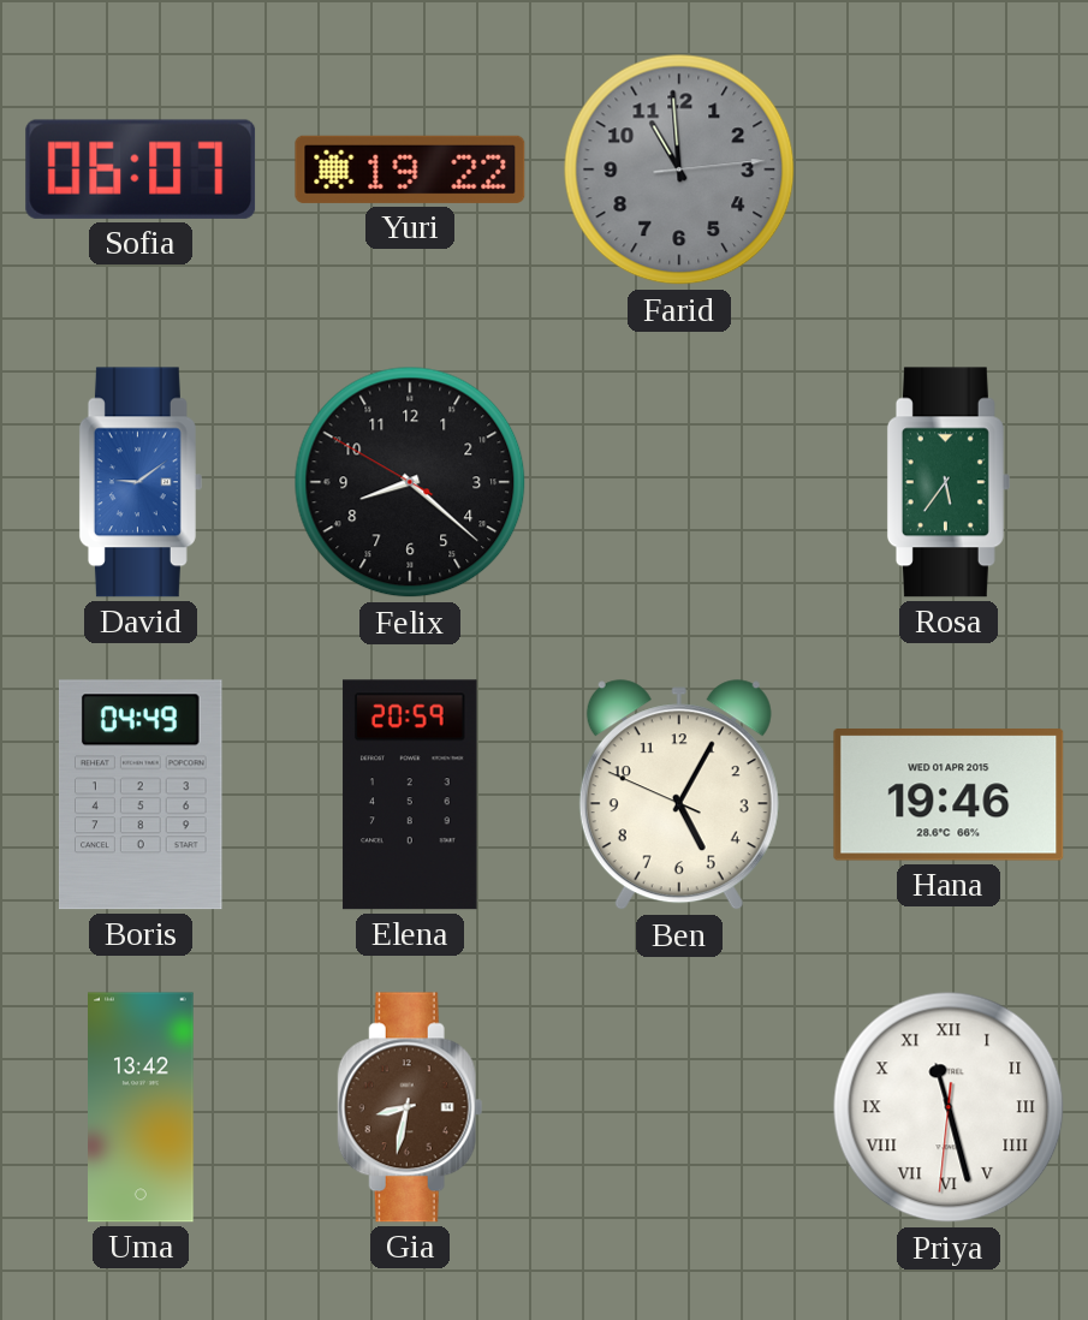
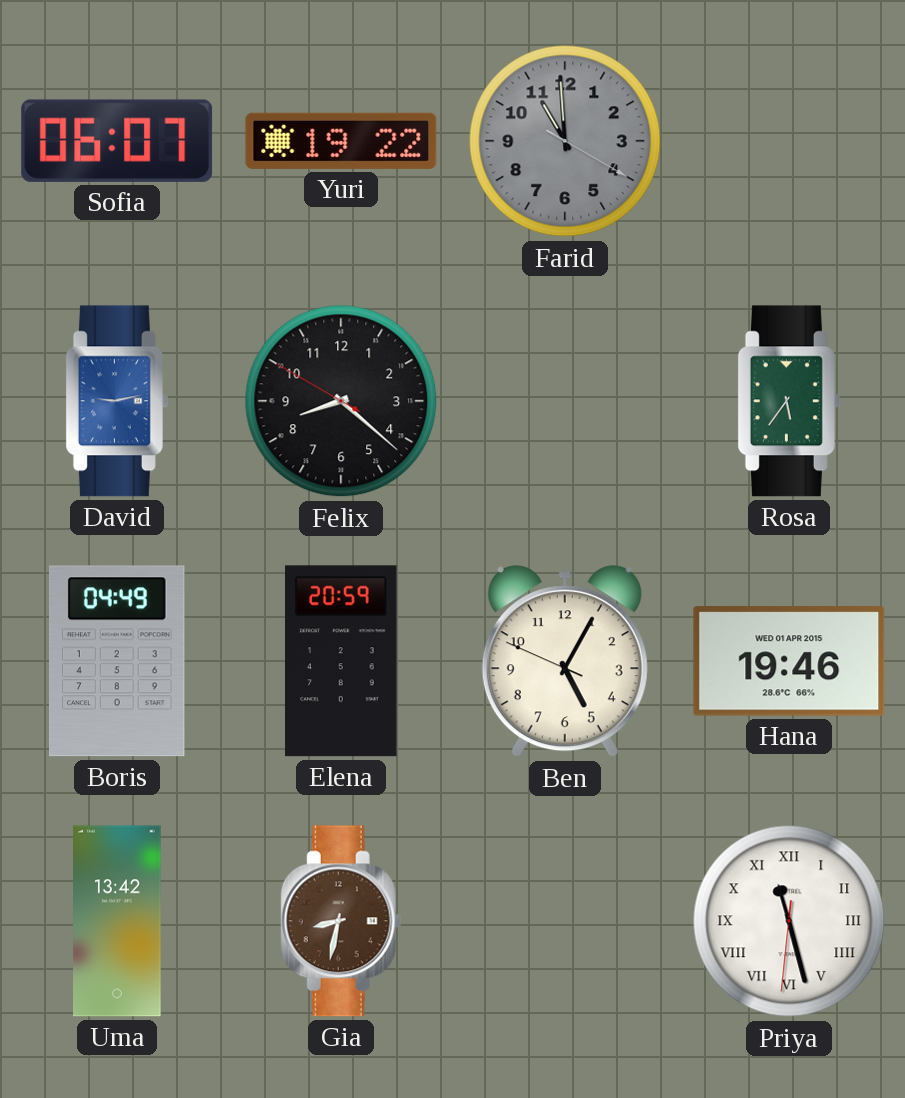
Farid: 10:59:14 -> 10:59:20
David: 9:09 -> 9:13
